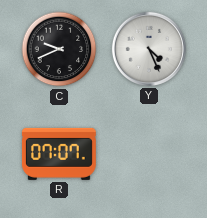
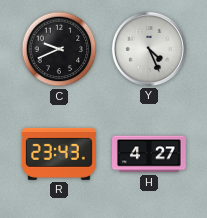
R: 07:07 -> 23:43
H: none -> 4:27
